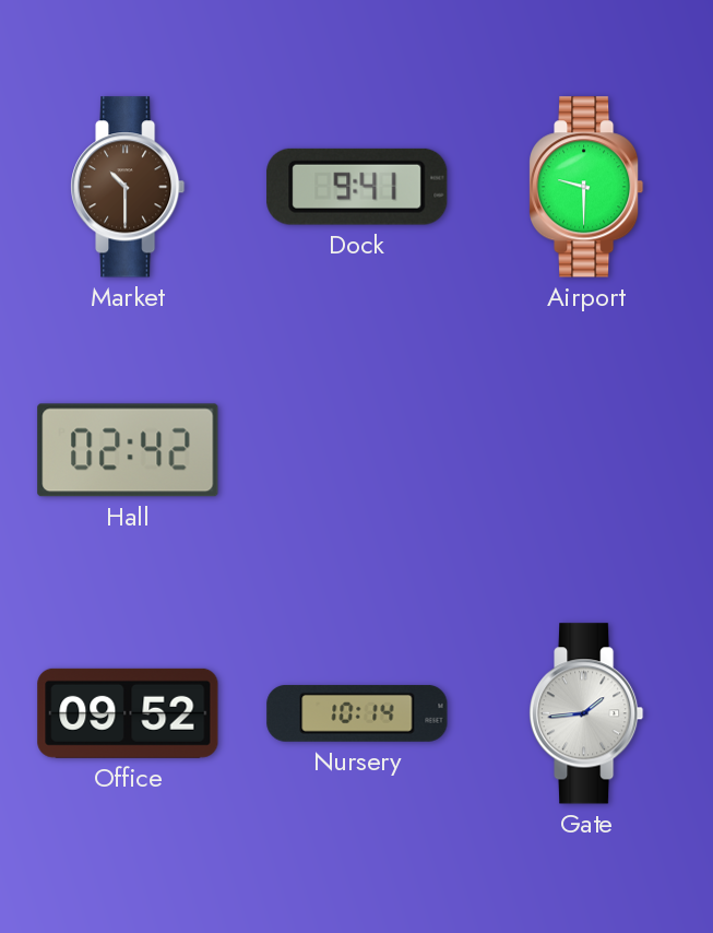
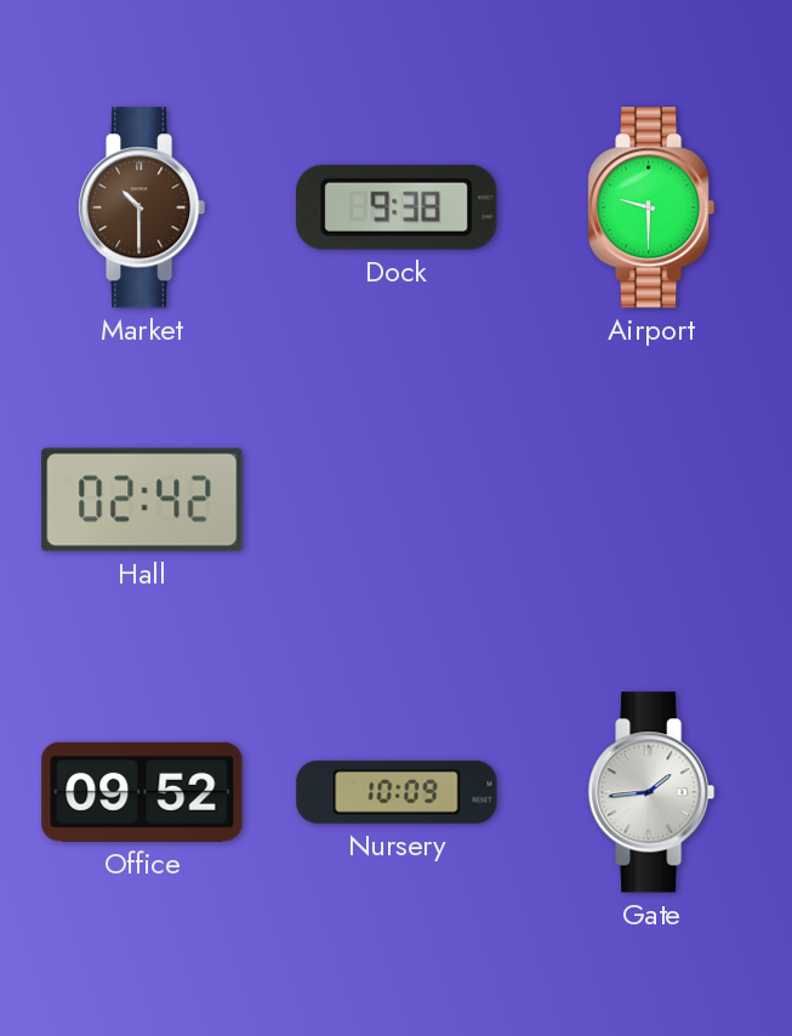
Dock: 9:41 -> 9:38
Nursery: 10:14 -> 10:09
